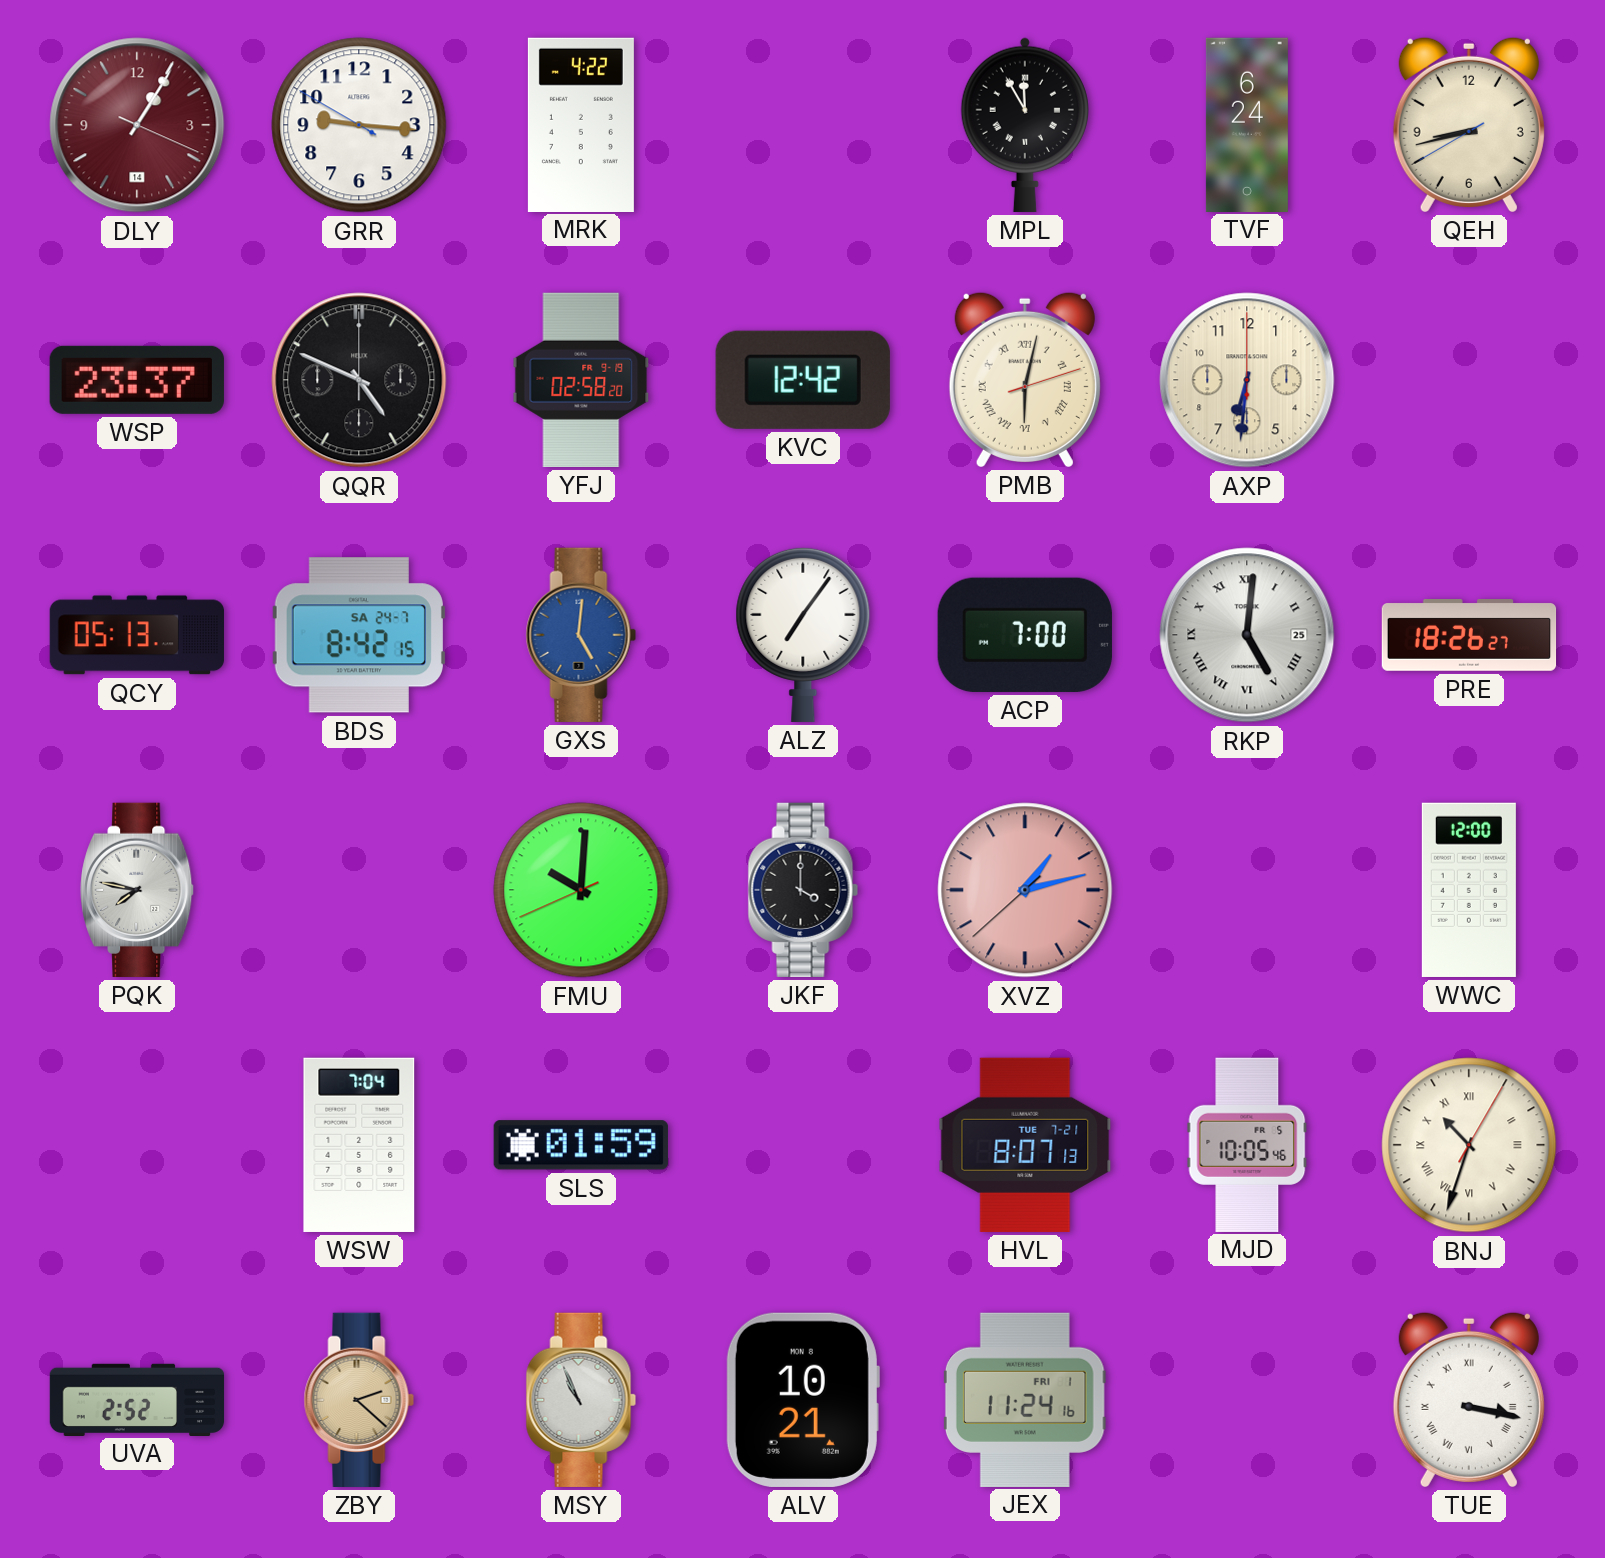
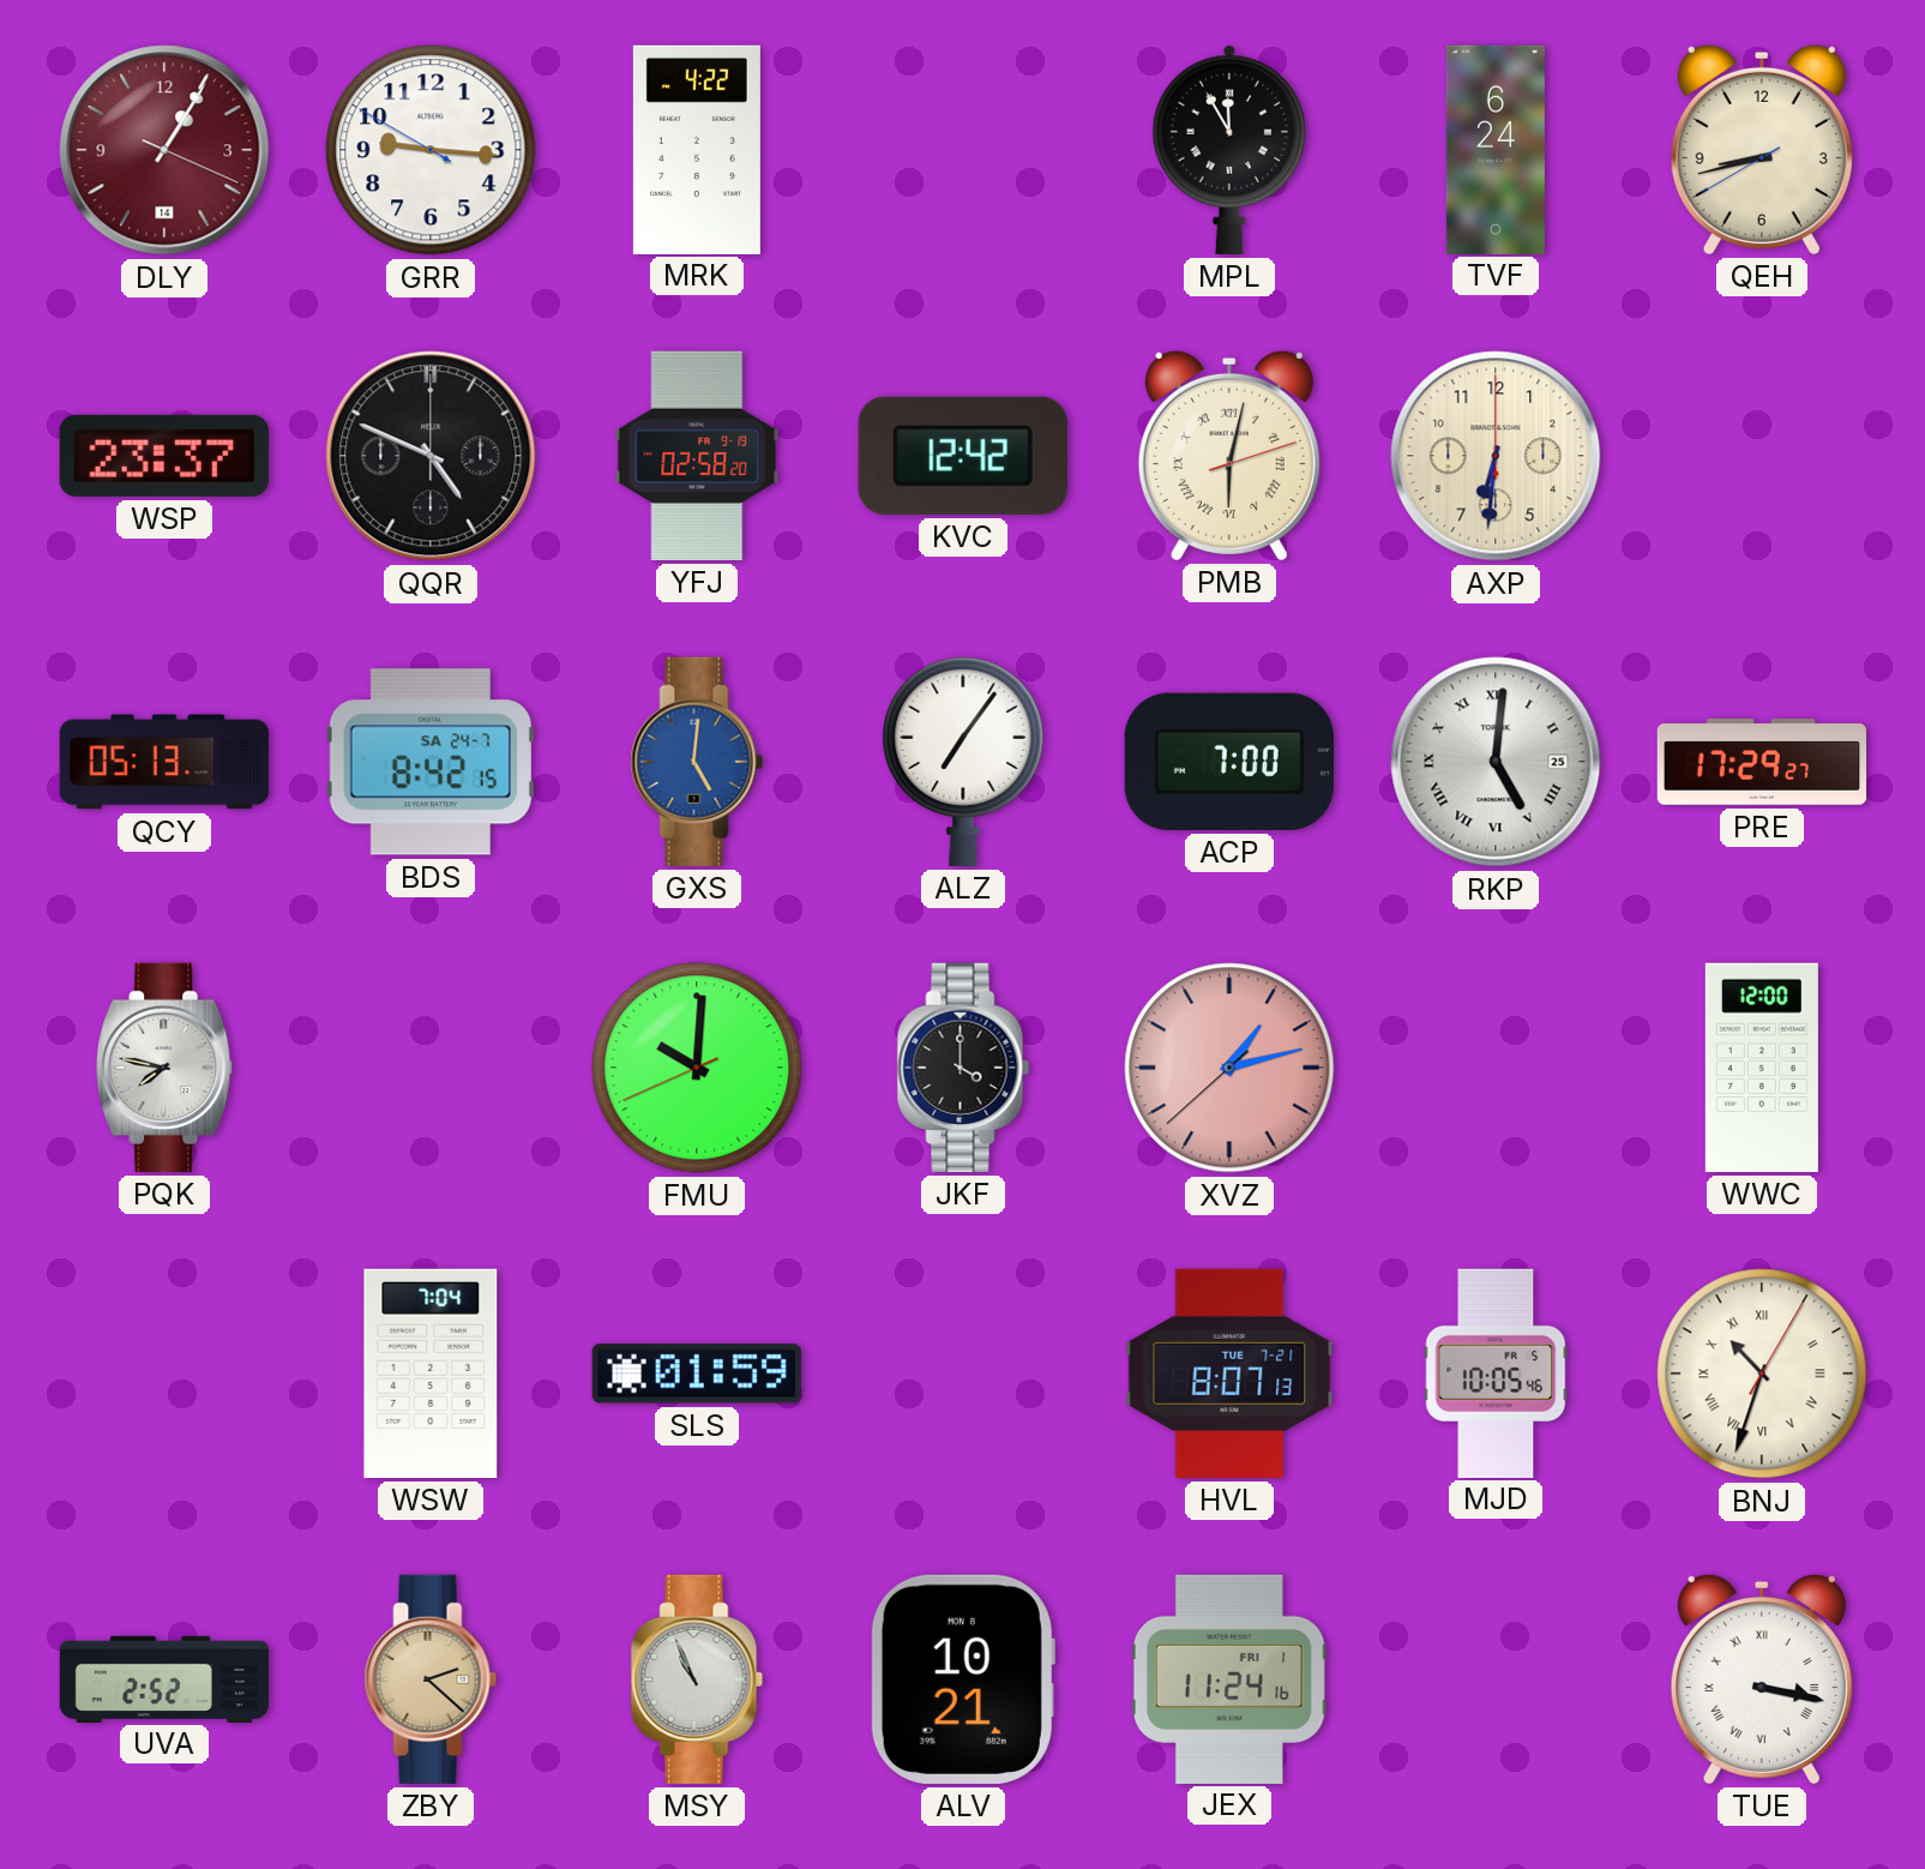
PRE: 18:26 -> 17:29
